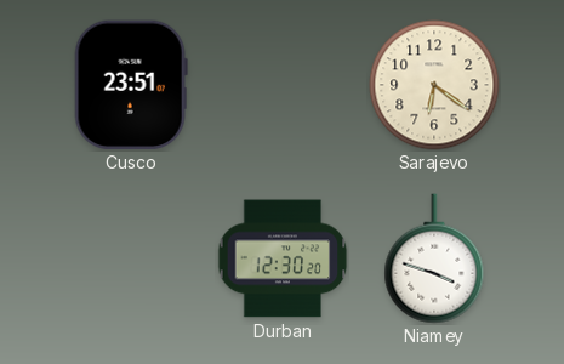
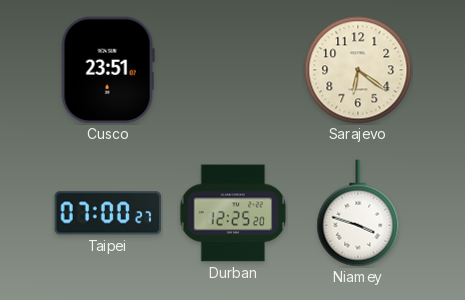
Taipei: none -> 07:00
Durban: 12:30 -> 12:25
